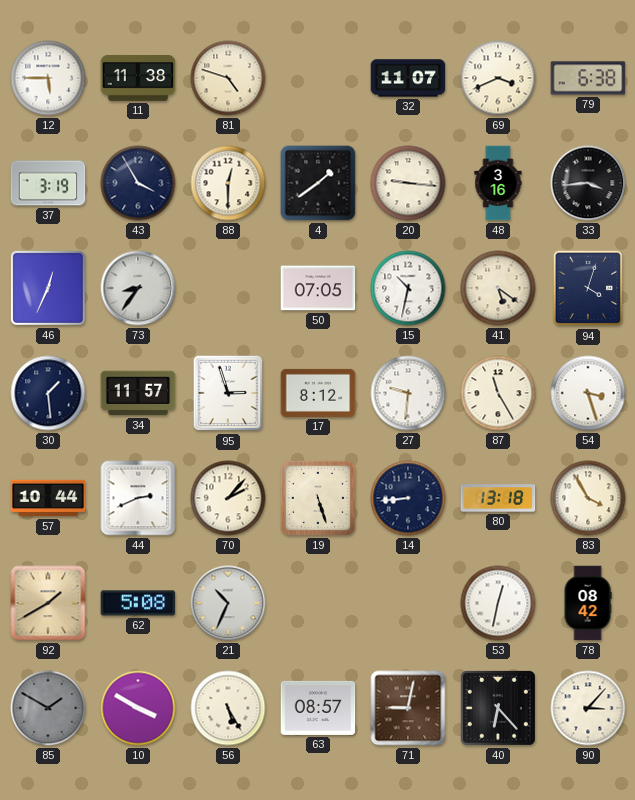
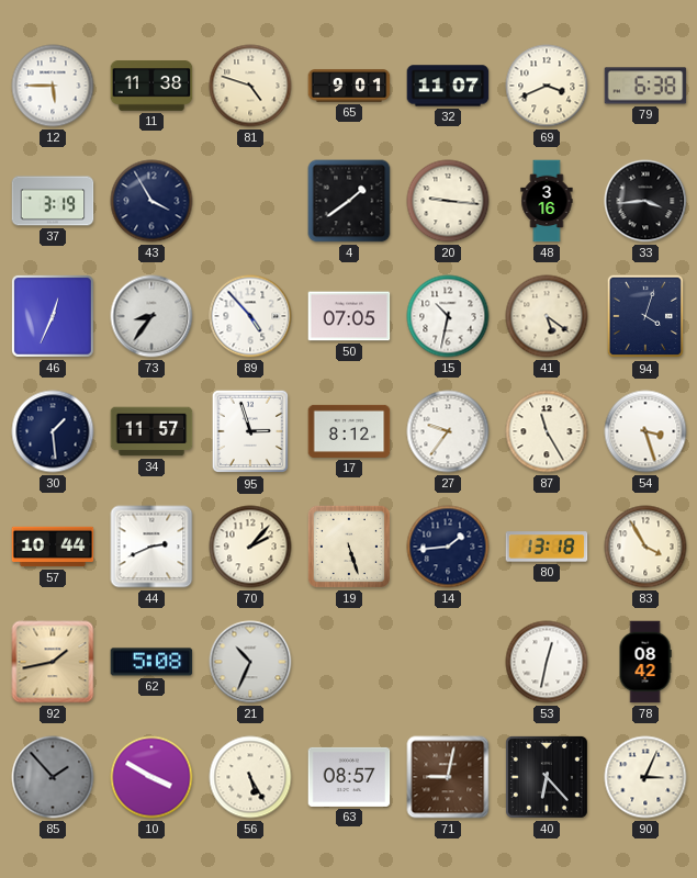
65: none -> 9:01
88: 12:30 -> none
89: none -> 4:53
27: 9:31 -> 9:36
14: 8:44 -> 1:44
92: 1:40 -> 1:43
85: 1:50 -> 1:53
90: 3:07 -> 3:04
